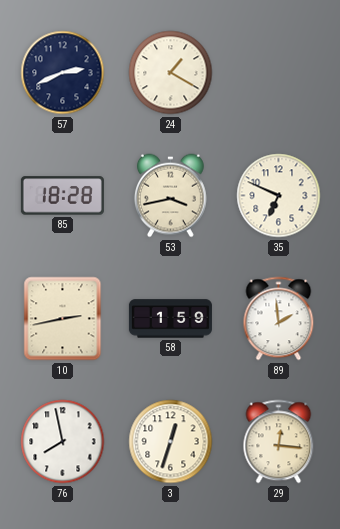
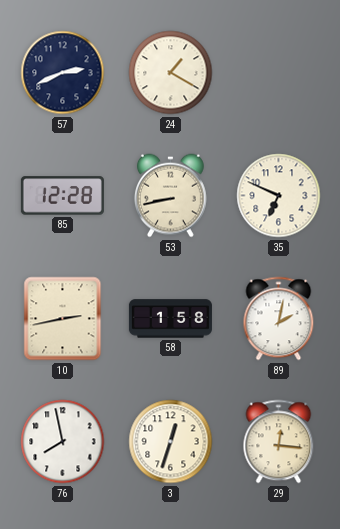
85: 18:28 -> 12:28
53: 3:43 -> 8:43
58: 1:59 -> 1:58
89: 1:59 -> 2:02
